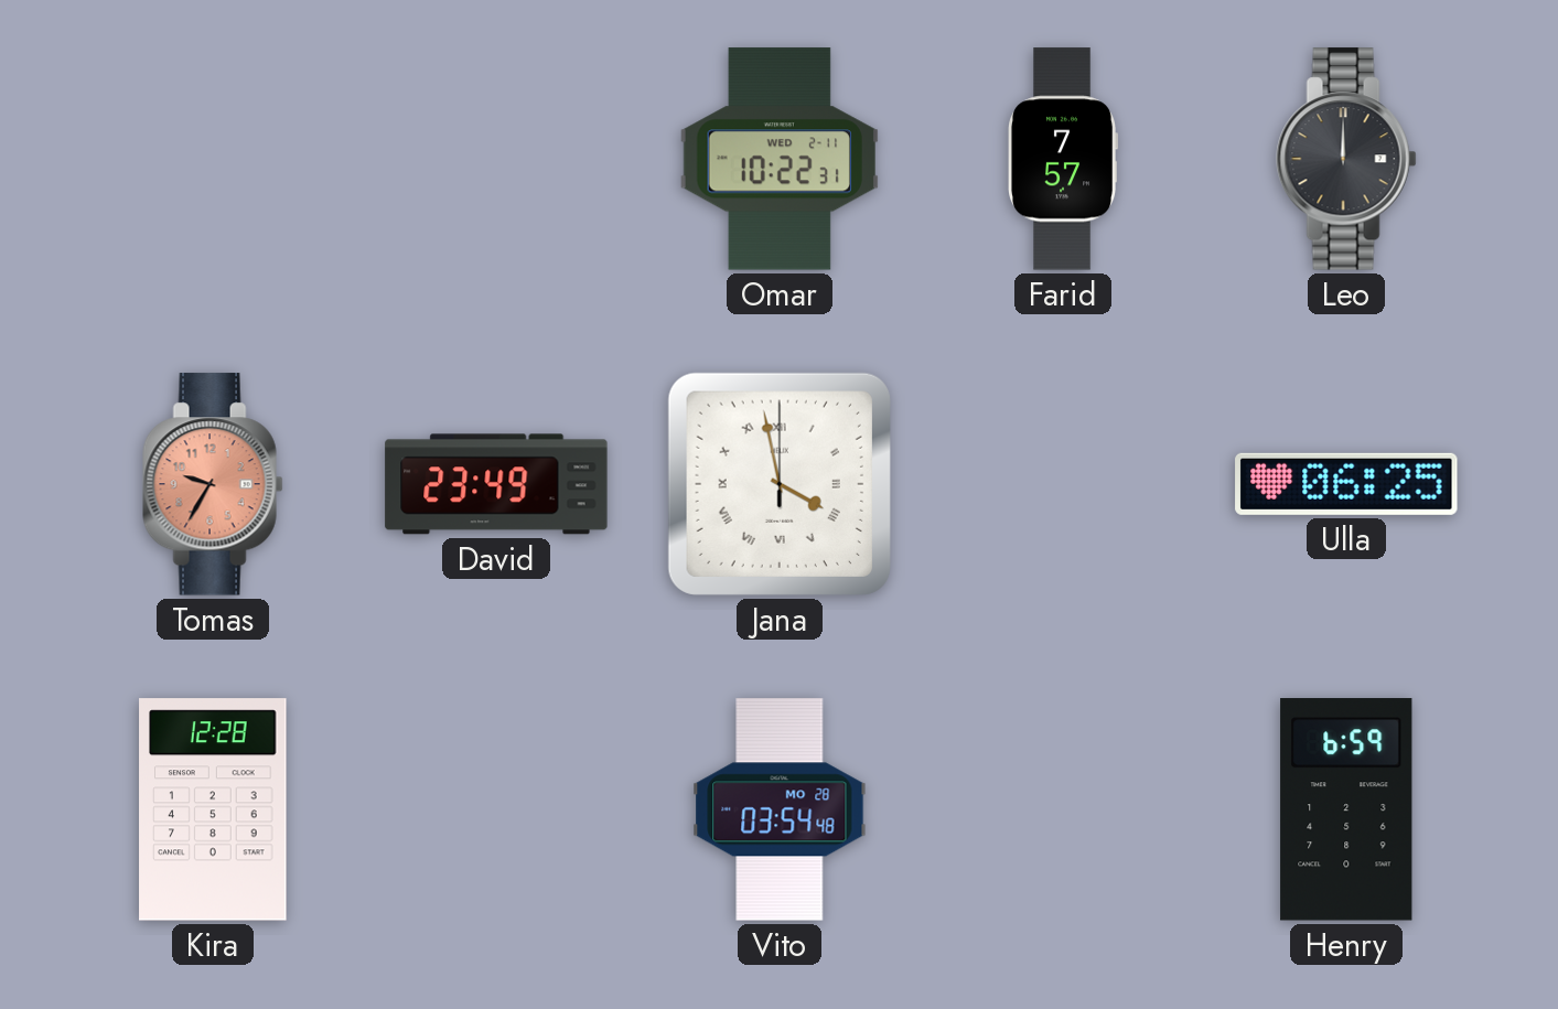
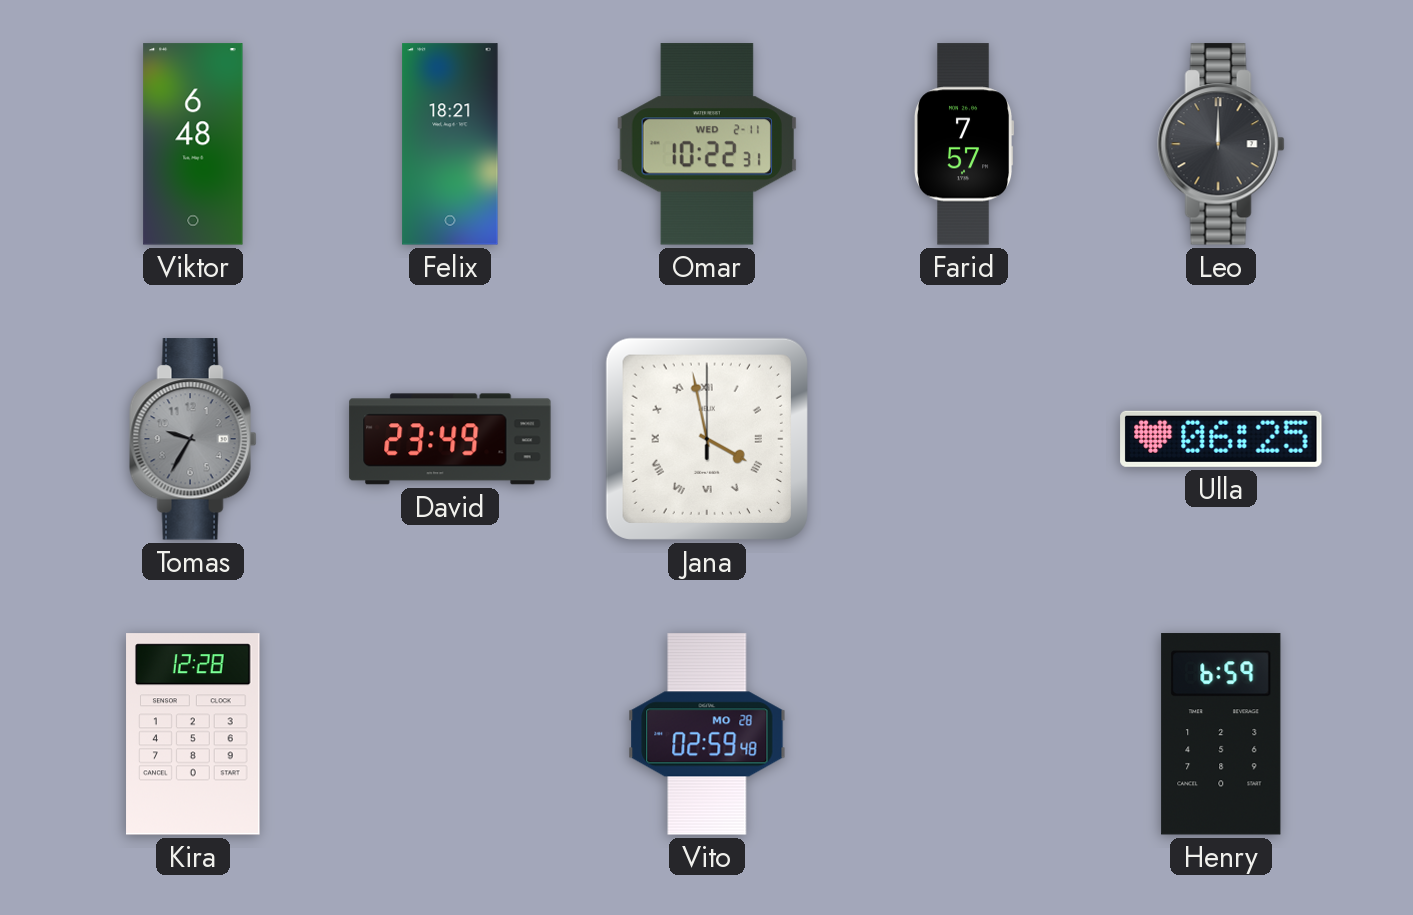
Viktor: none -> 6:48
Felix: none -> 18:21
Tomas dial: salmon -> grey
Vito: 03:54 -> 02:59
